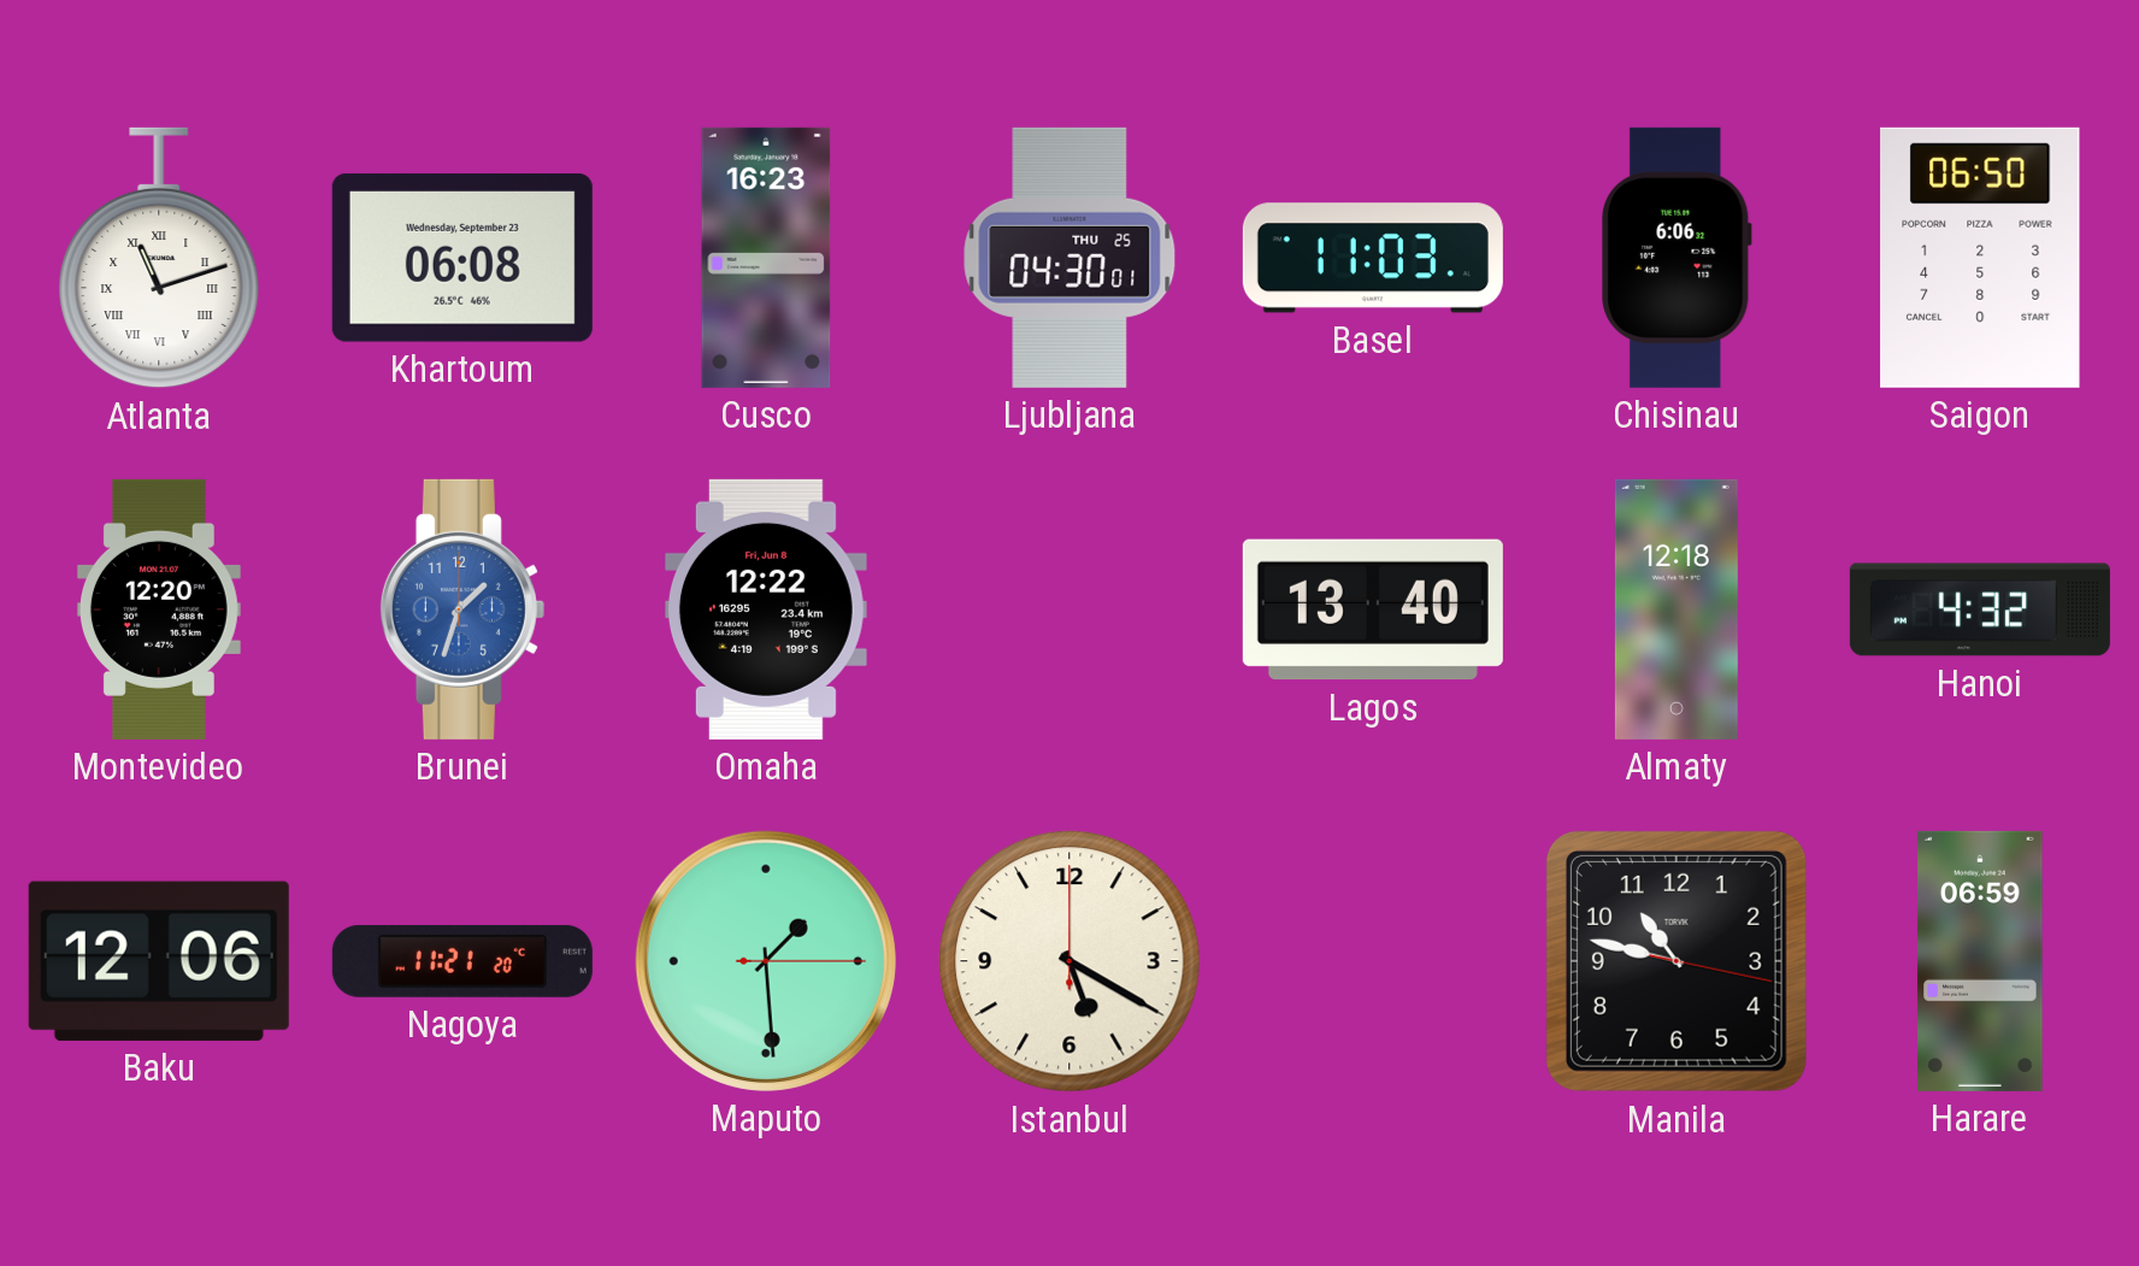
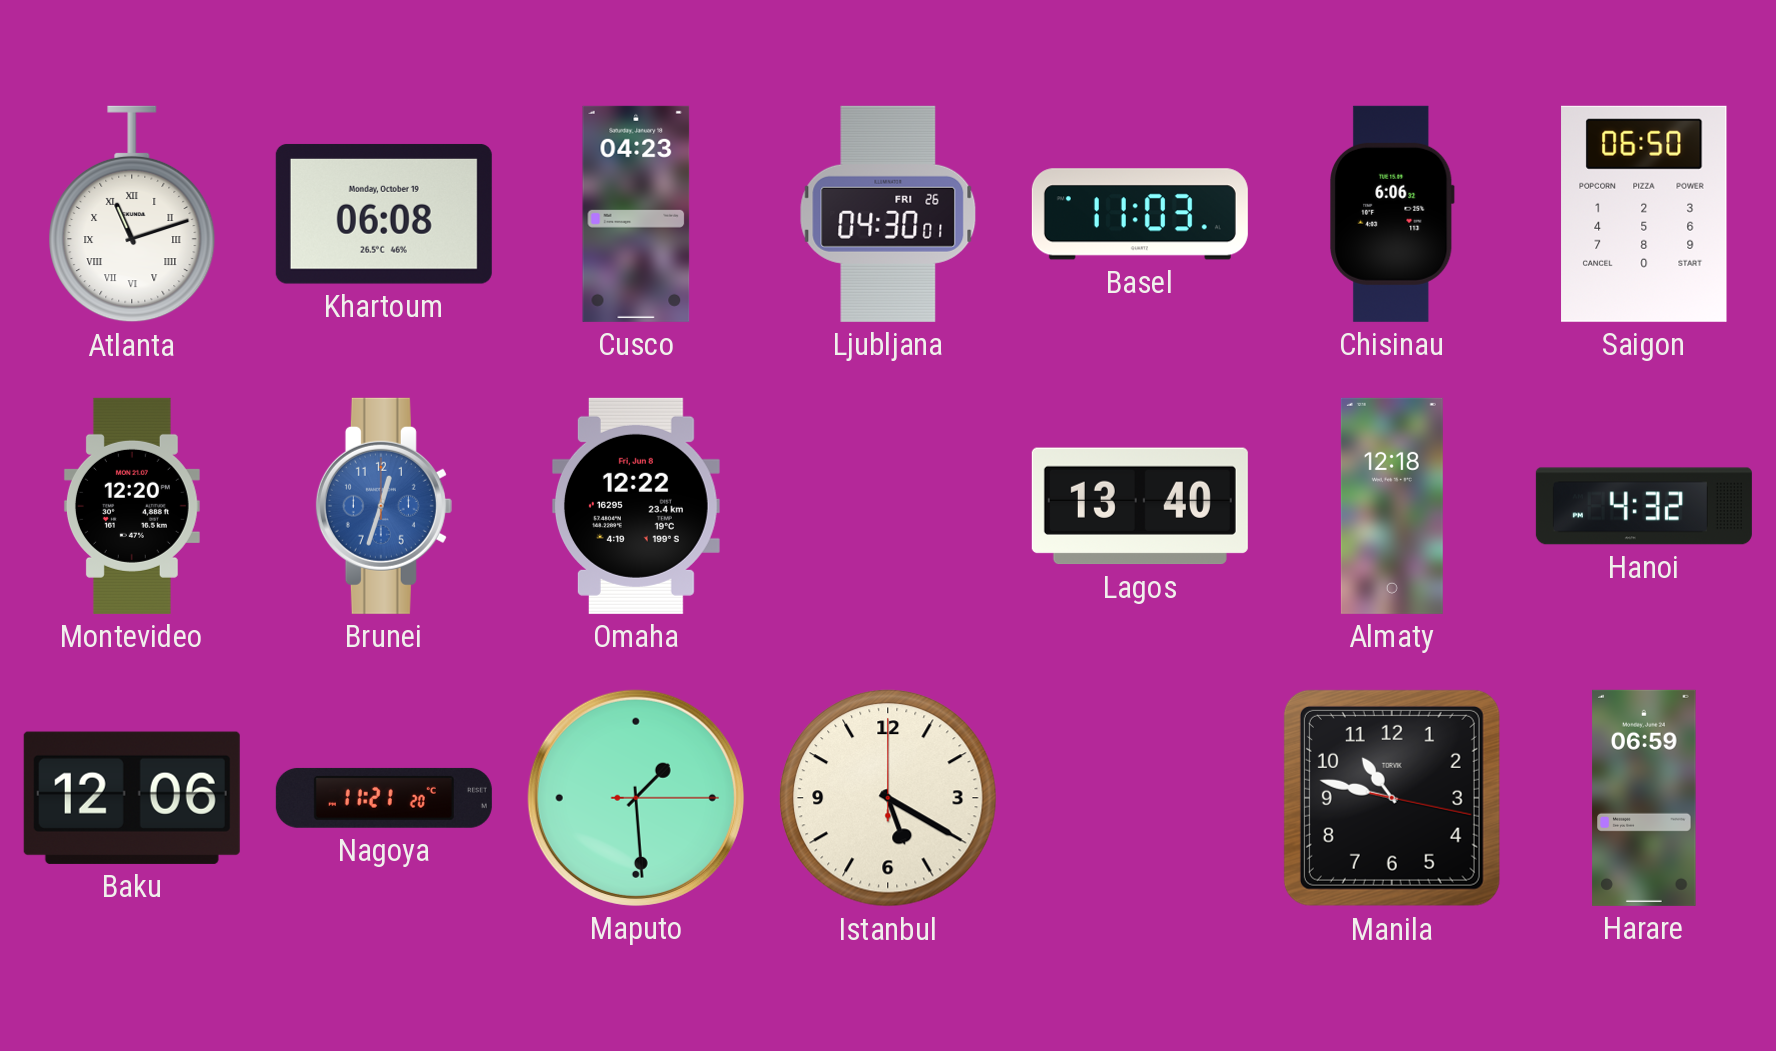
Khartoum date: Wednesday, September 23 -> Monday, October 19
Cusco: 16:23 -> 04:23
Ljubljana date: THU 25 -> FRI 26
Brunei: 1:33 -> 12:33
